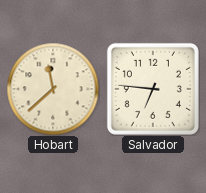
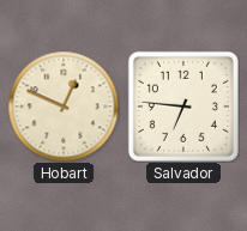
Hobart: 11:38 -> 12:49
